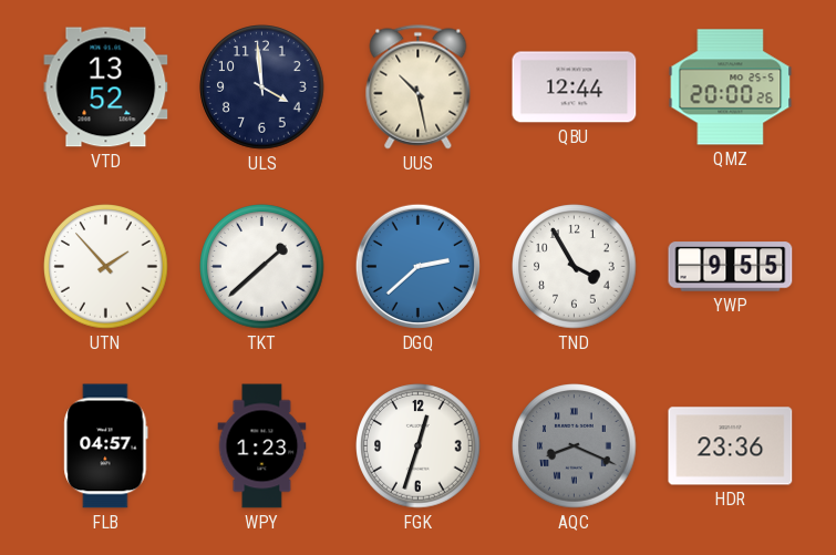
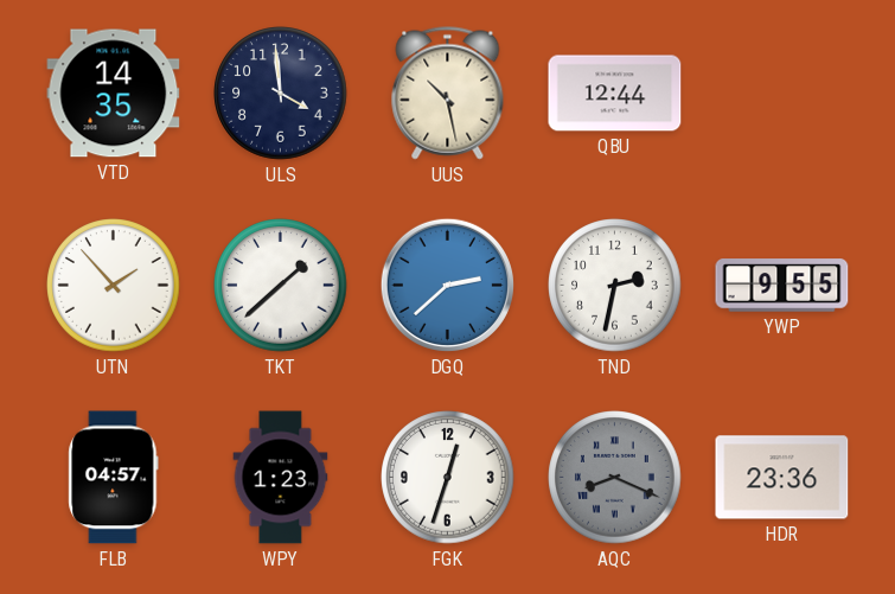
VTD: 13:52 -> 14:35
QMZ: 20:00 -> none
TND: 3:55 -> 2:32
